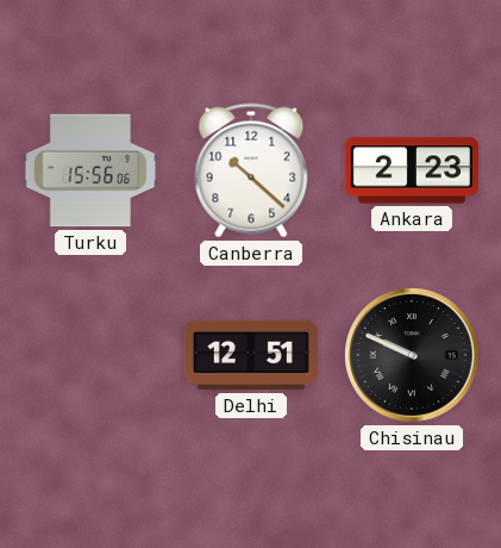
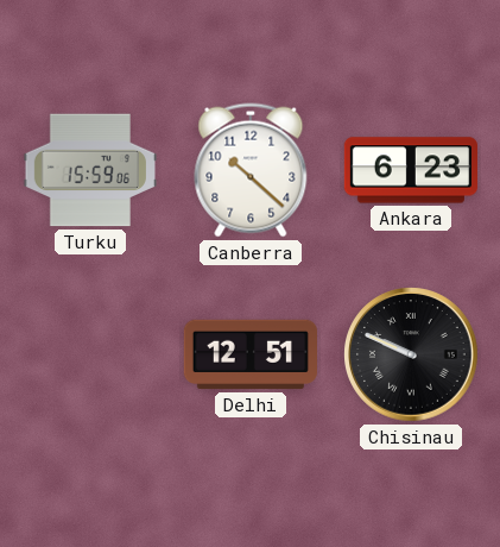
Turku: 15:56 -> 15:59
Ankara: 2:23 -> 6:23
